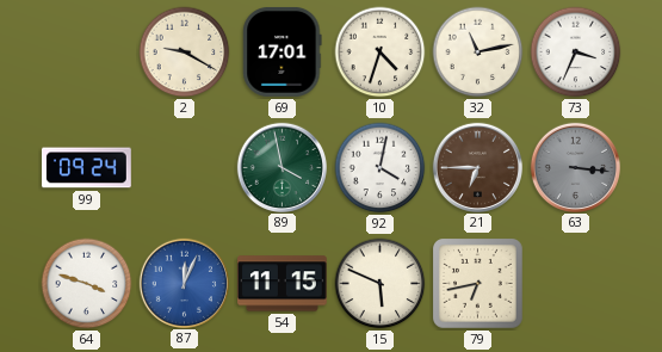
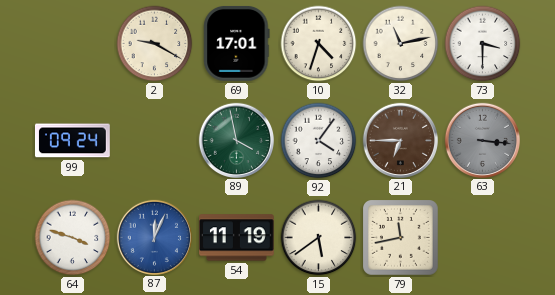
73: 3:34 -> 3:30
92: 4:02 -> 4:06
54: 11:15 -> 11:19
15: 5:49 -> 5:39
79: 6:43 -> 11:43
